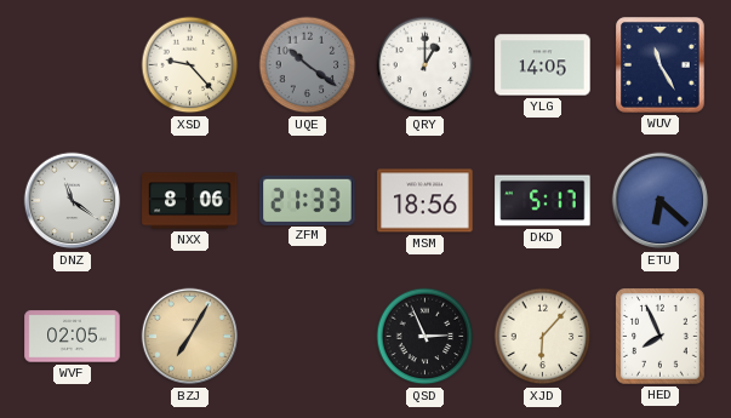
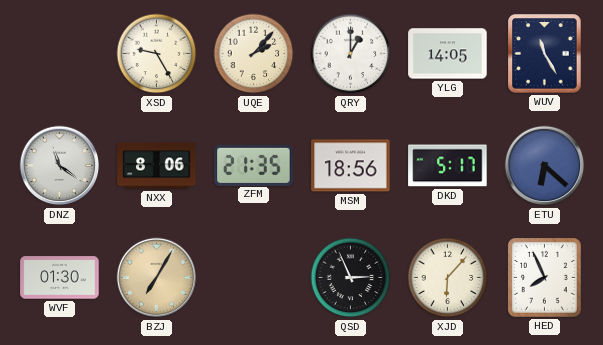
XSD: 9:23 -> 9:25
UQE: 10:21 -> 2:07
UQE dial: grey -> cream
ZFM: 21:33 -> 21:35
WVF: 02:05 -> 01:30
